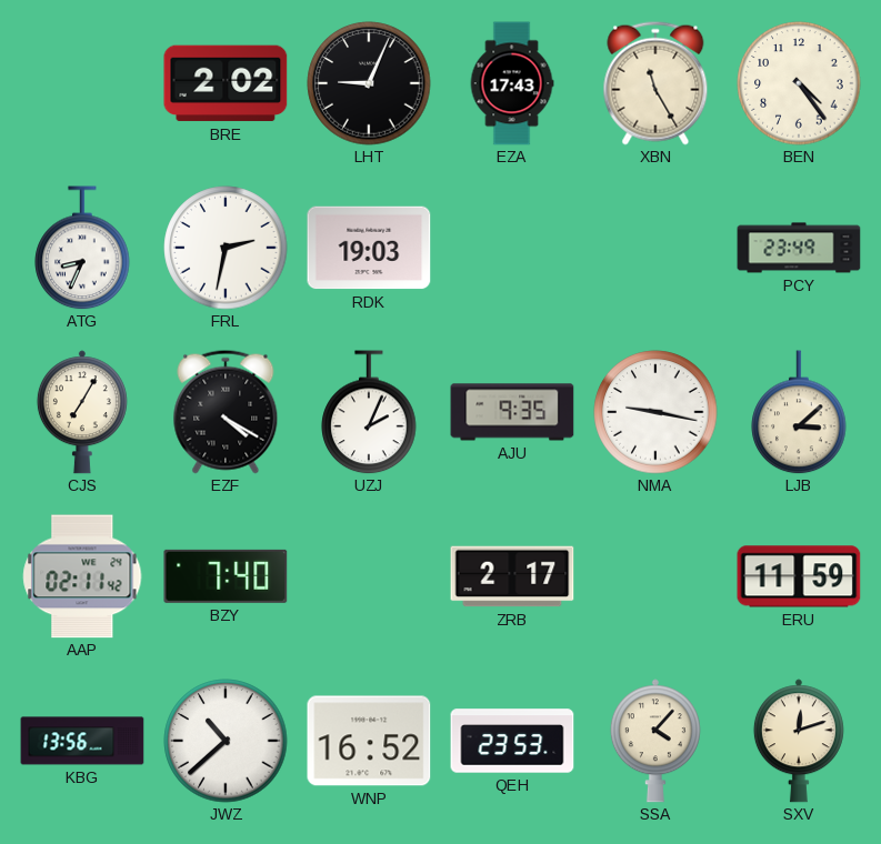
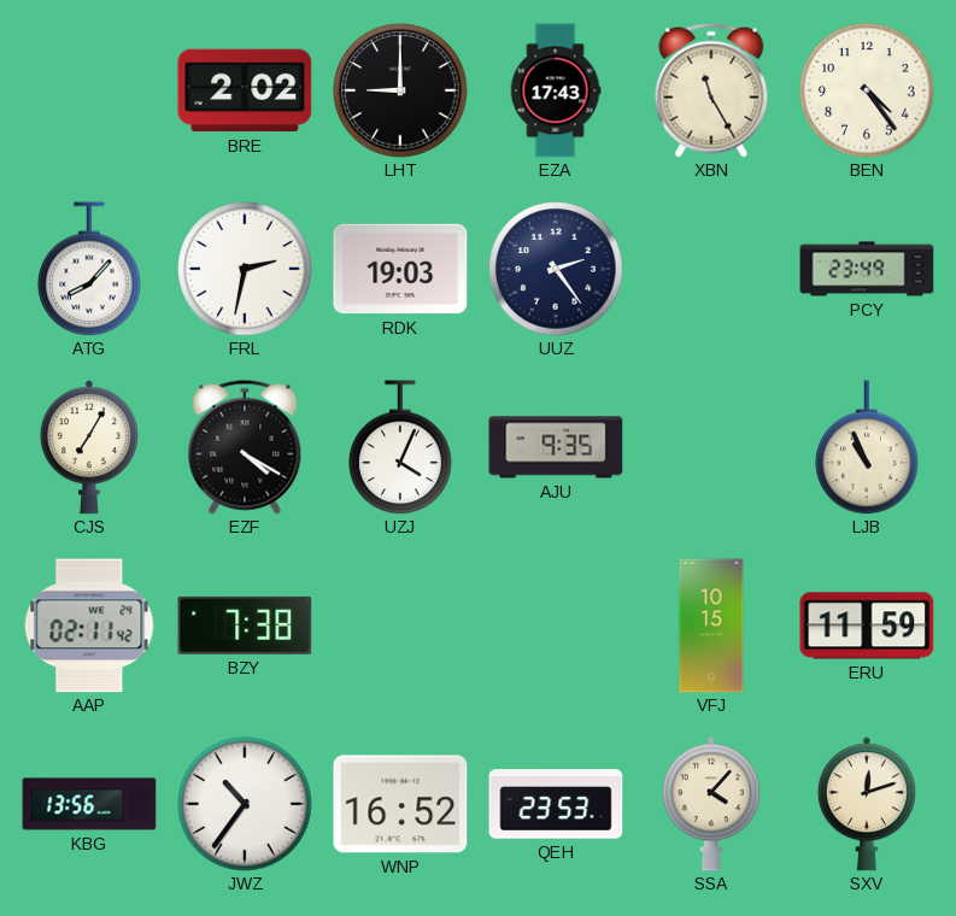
LHT: 9:04 -> 9:00
ATG: 8:34 -> 8:07
UUZ: none -> 2:24
UZJ: 2:04 -> 4:04
NMA: 9:17 -> none
LJB: 3:08 -> 10:56
BZY: 7:40 -> 7:38
ZRB: 2:17 -> none
VFJ: none -> 10:15
JWZ: 10:38 -> 10:36
